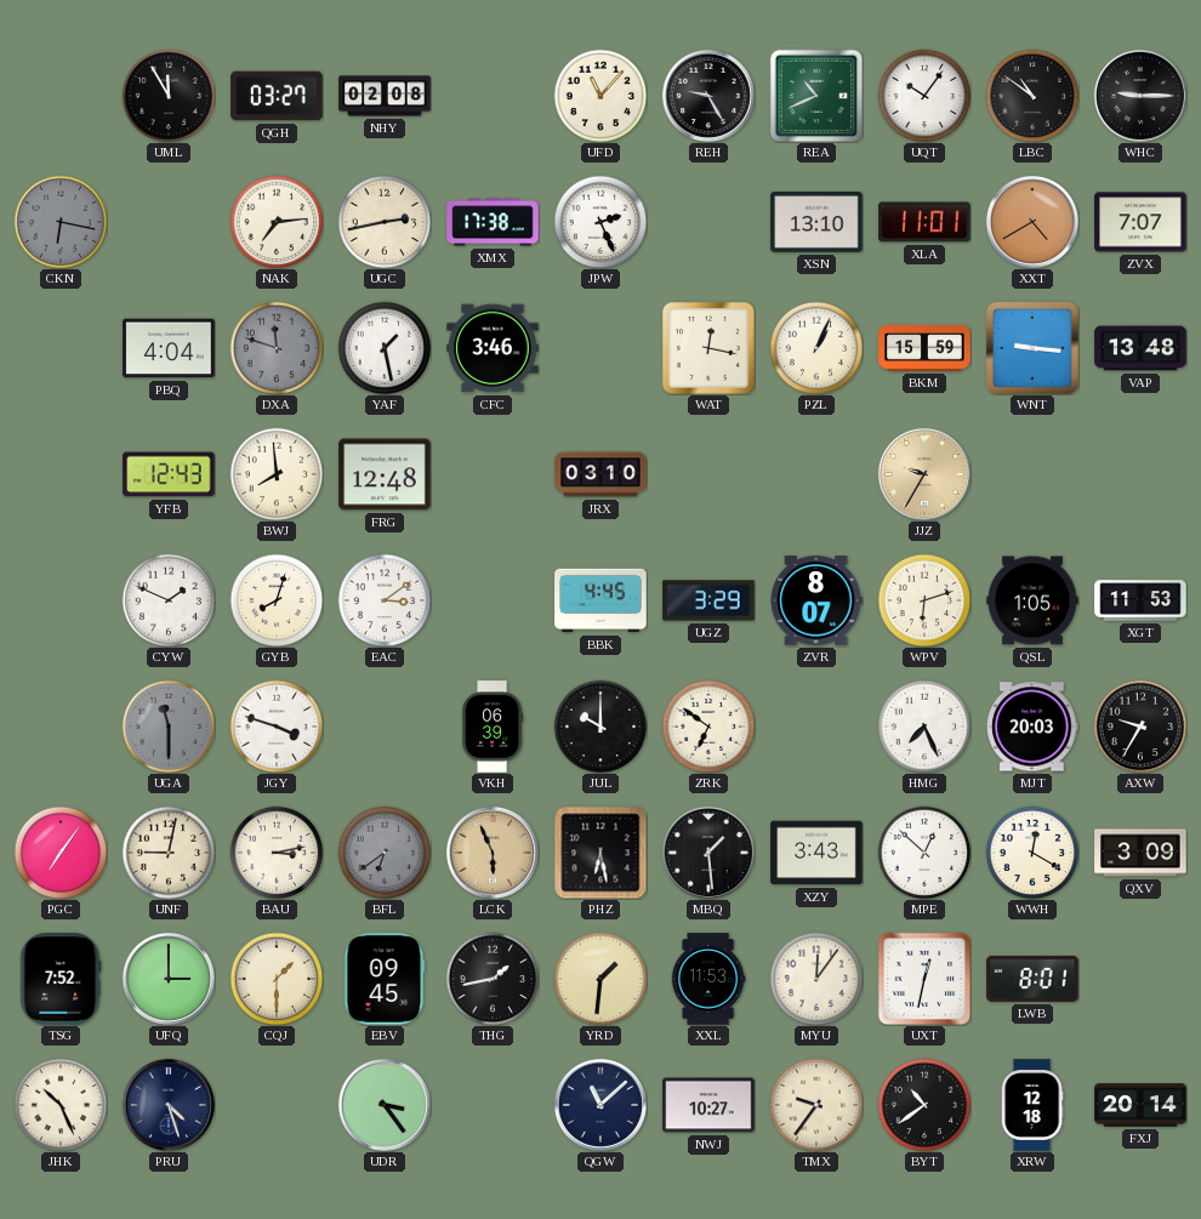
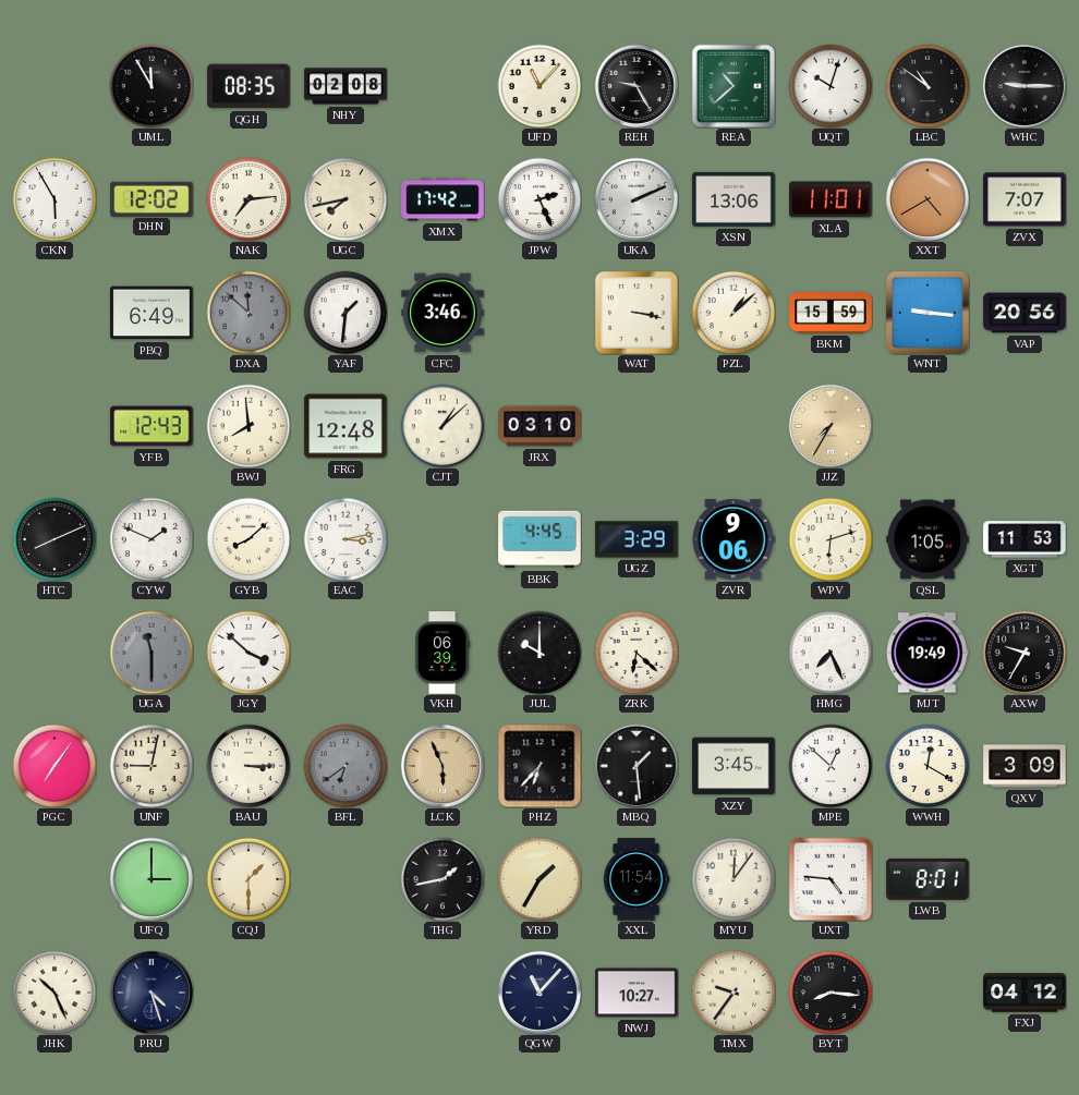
QGH: 03:27 -> 08:35
REA: 10:41 -> 10:38
UQT: 10:06 -> 10:03
CKN: 6:17 -> 5:55
CKN dial: grey -> white
DHN: none -> 12:02
UGC: 2:43 -> 7:43
XMX: 17:38 -> 17:42
UKA: none -> 2:11
XSN: 13:10 -> 13:06
PBQ: 4:04 -> 6:49
DXA: 11:48 -> 11:52
YAF: 1:28 -> 1:31
WAT: 12:17 -> 3:17
PZL: 1:04 -> 1:08
VAP: 13:48 -> 20:56
CJT: none -> 1:08
JJZ: 9:35 -> 7:35
HTC: none -> 8:11
GYB: 8:03 -> 8:08
EAC: 3:09 -> 3:13
ZVR: 8:07 -> 9:06
JGY: 3:48 -> 3:52
ZRK: 6:51 -> 6:22
MJT: 20:03 -> 19:49
BAU: 3:13 -> 3:15
PHZ: 6:28 -> 6:37
XZY: 3:43 -> 3:45
TSG: 7:52 -> none
EBV: 09:45 -> none
YRD: 1:31 -> 1:35
XXL: 11:53 -> 11:54
UXT: 12:32 -> 4:46
UDR: 3:24 -> none
QGW: 11:08 -> 11:07
BYT: 10:39 -> 8:16
XRW: 12:18 -> none
FXJ: 20:14 -> 04:12
